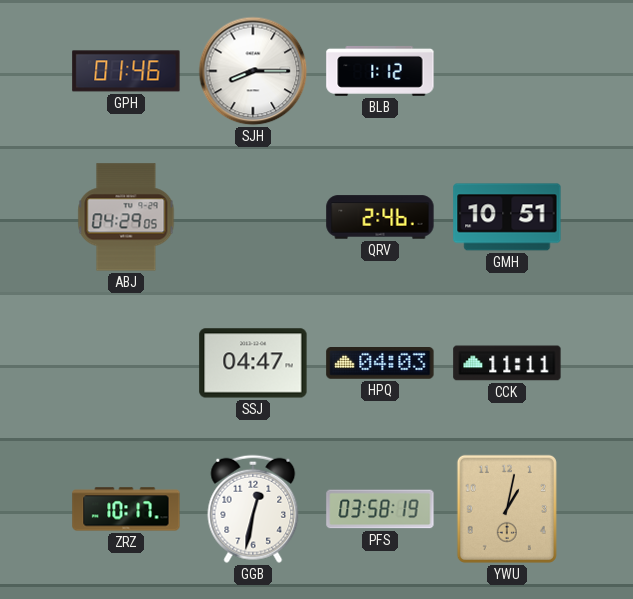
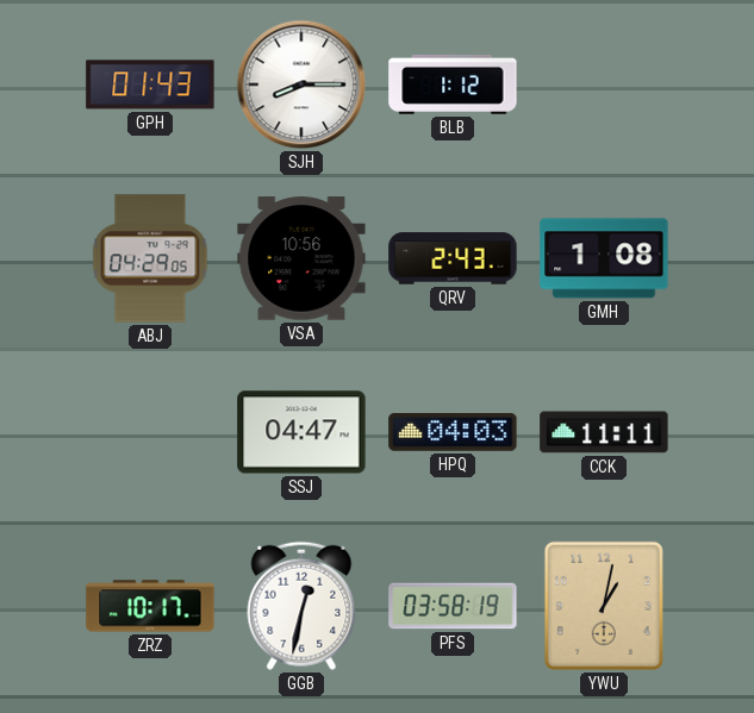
GPH: 01:46 -> 01:43
VSA: none -> 10:56
QRV: 2:46 -> 2:43
GMH: 10:51 -> 1:08
